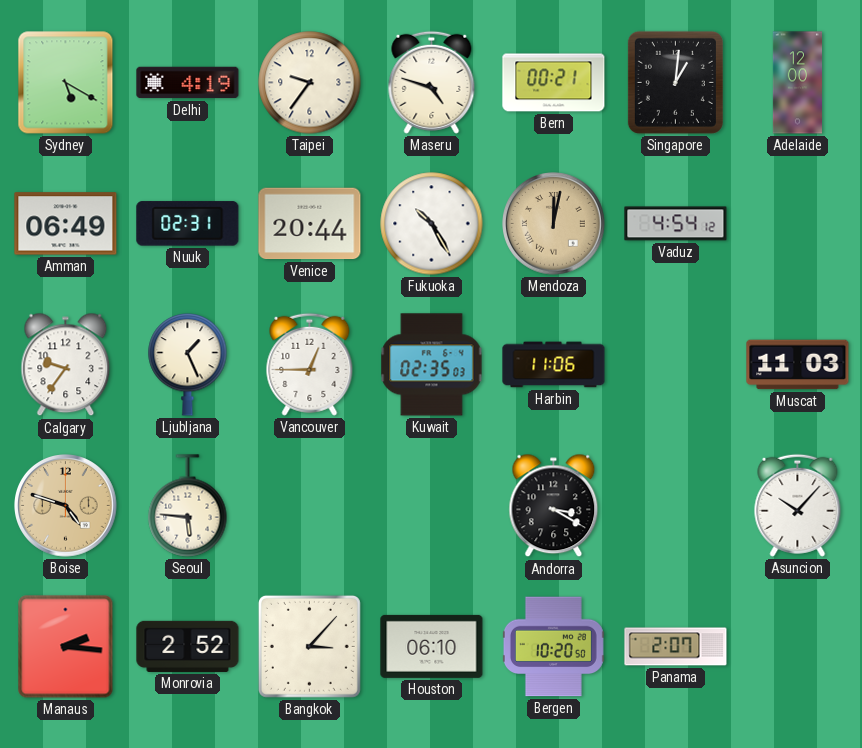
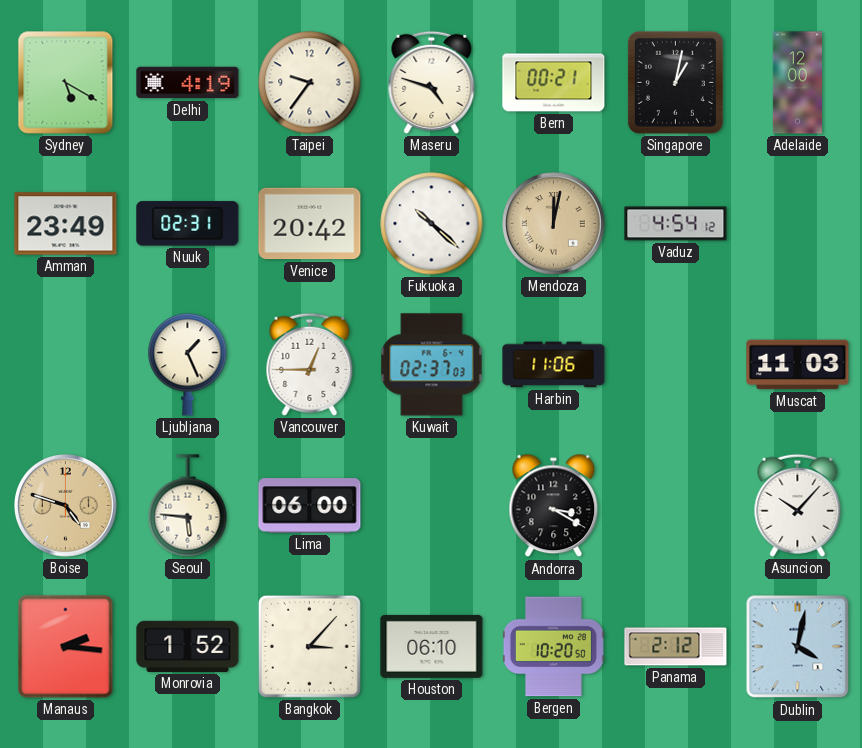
Singapore: 1:01 -> 1:02
Amman: 06:49 -> 23:49
Venice: 20:44 -> 20:42
Fukuoka: 10:25 -> 10:22
Calgary: 9:36 -> none
Kuwait: 02:35 -> 02:37
Lima: none -> 06:00
Monrovia: 2:52 -> 1:52
Panama: 2:07 -> 2:12
Dublin: none -> 4:02
